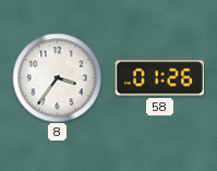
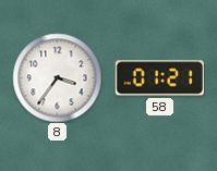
58: 01:26 -> 01:21
